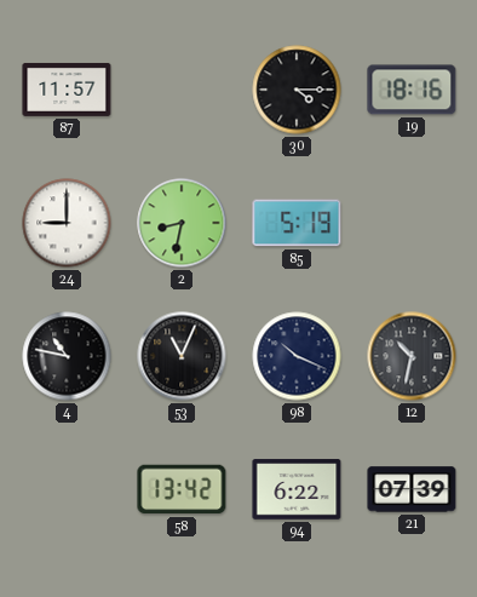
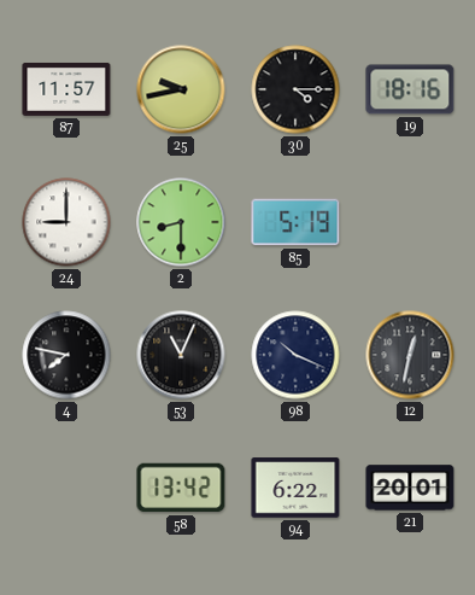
25: none -> 9:43
2: 8:32 -> 8:30
4: 10:47 -> 7:47
12: 10:32 -> 12:32
21: 07:39 -> 20:01
